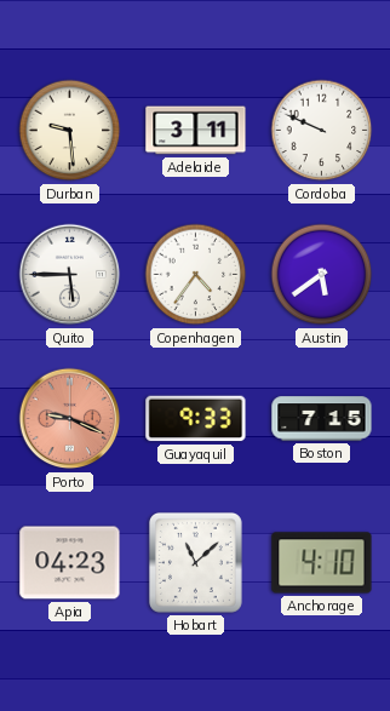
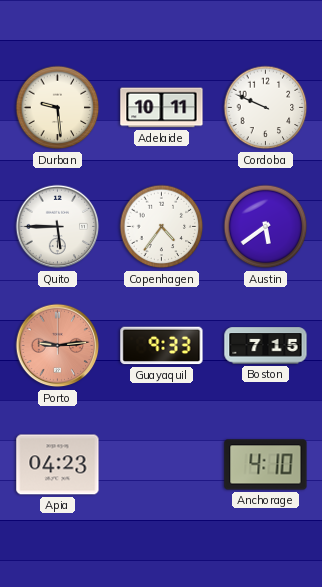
Adelaide: 3:11 -> 10:11
Porto: 9:19 -> 9:14
Hobart: 11:08 -> none
